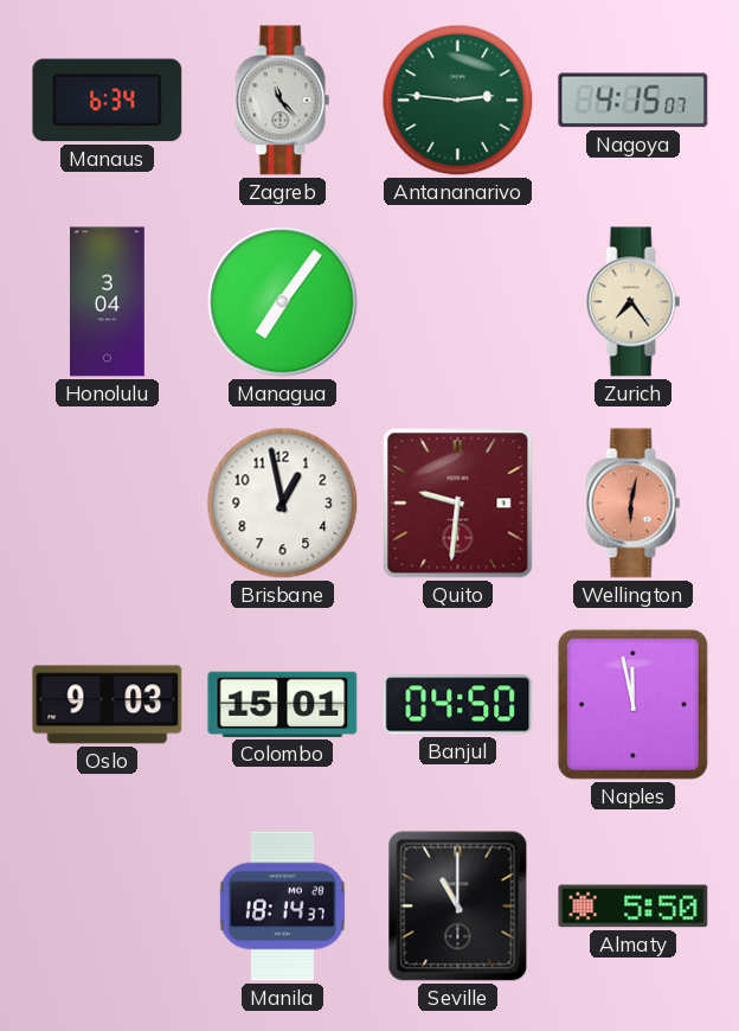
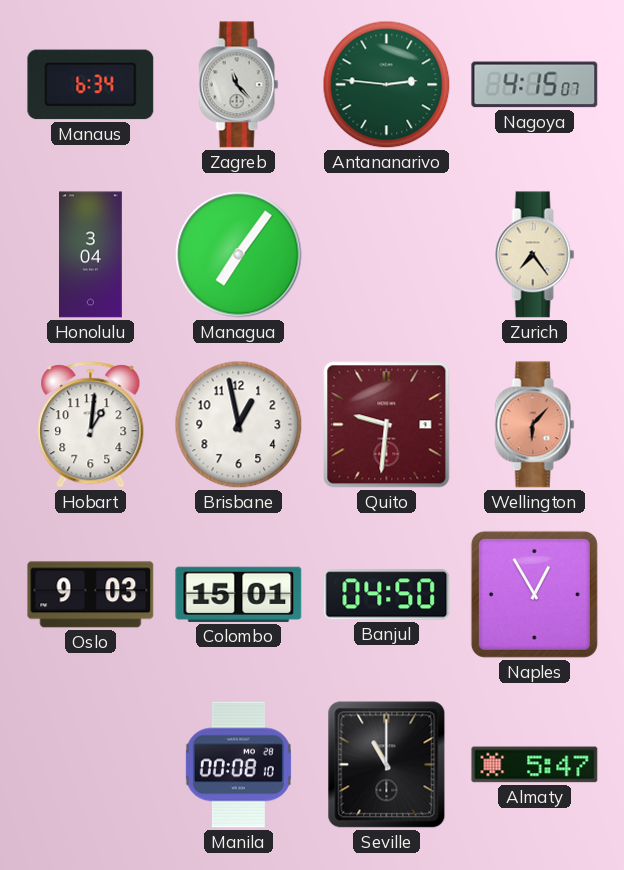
Hobart: none -> 1:01
Wellington: 6:02 -> 6:07
Naples: 11:58 -> 12:55
Manila: 18:14 -> 00:08
Almaty: 5:50 -> 5:47
